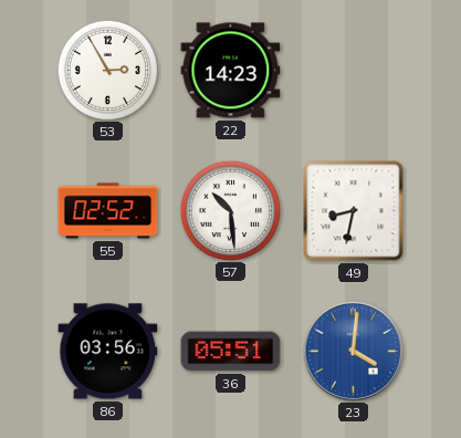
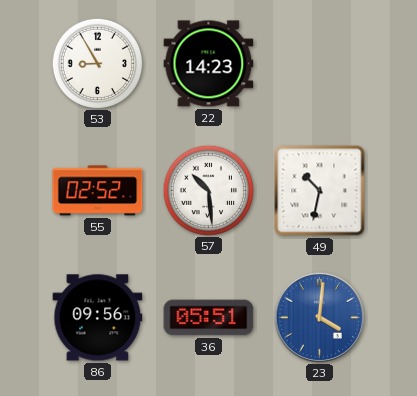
53: 2:55 -> 8:55
49: 8:32 -> 10:32
86: 03:56 -> 09:56
